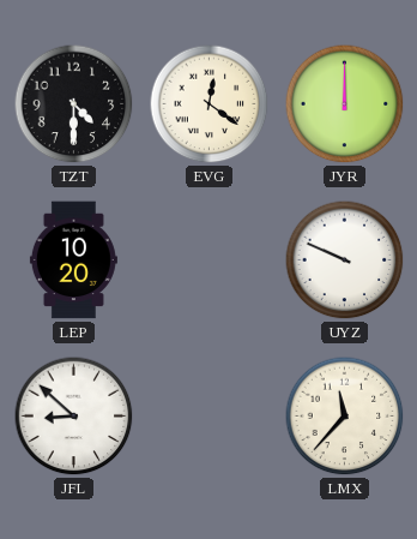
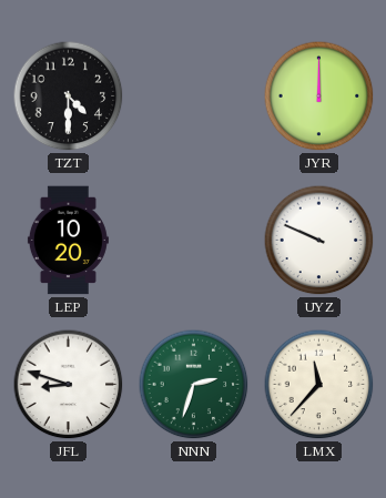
EVG: 12:21 -> none
JFL: 8:52 -> 8:48
NNN: none -> 2:33
